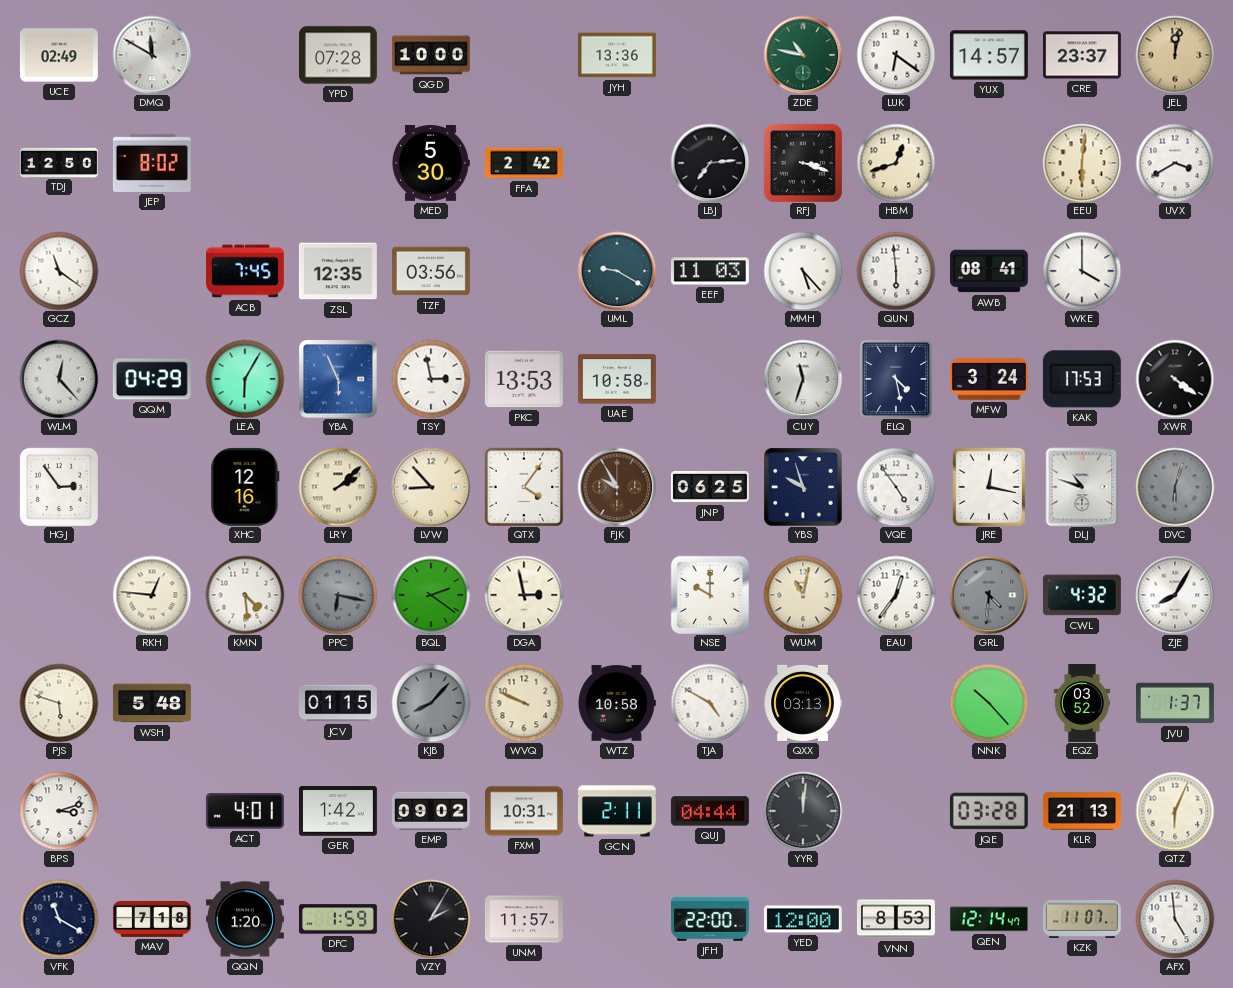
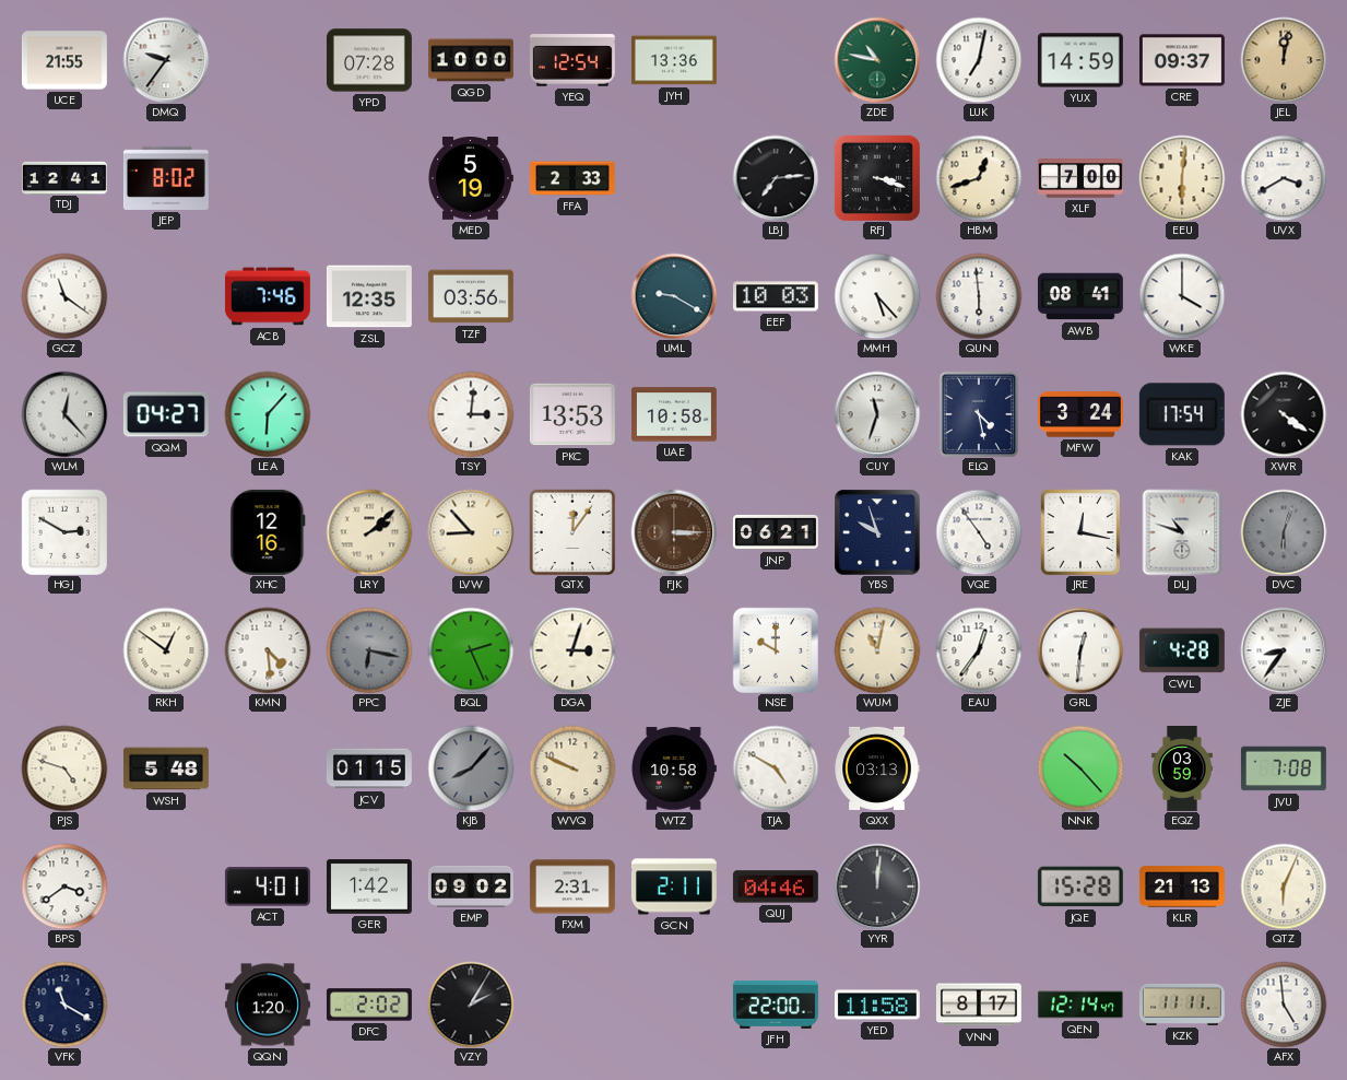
UCE: 02:49 -> 21:55
DMQ: 11:50 -> 9:36
YEQ: none -> 12:54
LUK: 6:21 -> 7:02
YUX: 14:57 -> 14:59
CRE: 23:37 -> 09:37
TDJ: 12:50 -> 12:41
MED: 5:30 -> 5:19
FFA: 2:42 -> 2:33
XLF: none -> 7:00
ACB: 7:45 -> 7:46
EEF: 11:03 -> 10:03
QQM: 04:29 -> 04:27
LEA: 6:05 -> 6:07
YBA: 5:56 -> none
TSY: 2:58 -> 3:01
KAK: 17:53 -> 17:54
HGJ: 2:54 -> 2:50
QTX: 4:06 -> 12:06
FJK: 9:55 -> 3:15
JNP: 06:25 -> 06:21
RKH: 12:46 -> 12:51
BQL: 2:21 -> 2:26
DGA: 2:58 -> 3:03
GRL: 4:31 -> 12:31
GRL dial: grey -> white
CWL: 4:32 -> 4:28
ZJE: 8:05 -> 8:36
PJS: 5:48 -> 4:48
EQZ: 03:52 -> 03:59
JVU: 1:37 -> 7:08
BPS: 3:12 -> 3:39
FXM: 10:31 -> 2:31
QUJ: 04:44 -> 04:46
JQE: 03:28 -> 15:28
MAV: 7:18 -> none
DFC: 1:59 -> 2:02
UNM: 11:57 -> none
YED: 12:00 -> 11:58
VNN: 8:53 -> 8:17
KZK: 11:07 -> 11:11
